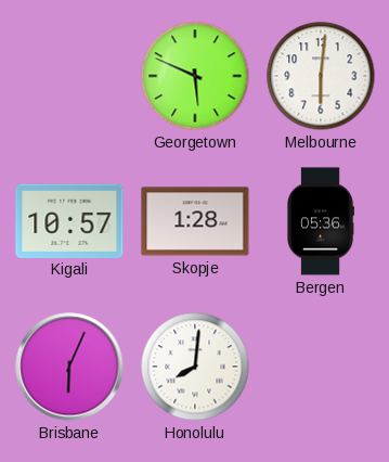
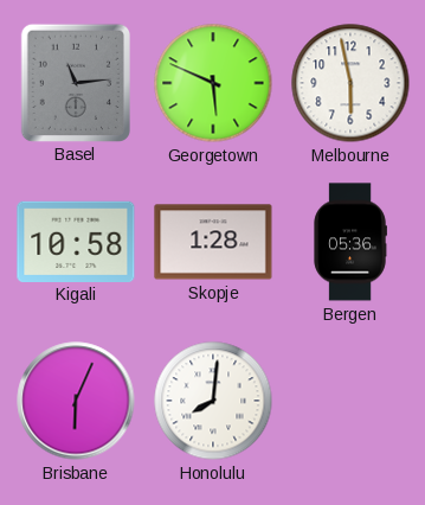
Basel: none -> 11:14
Melbourne: 6:01 -> 5:58
Kigali: 10:57 -> 10:58
